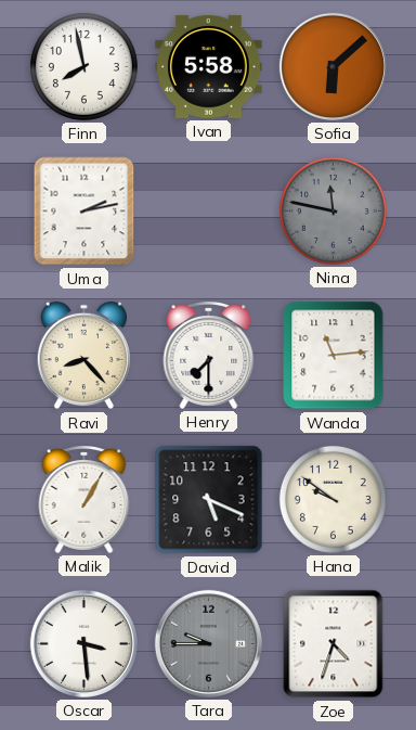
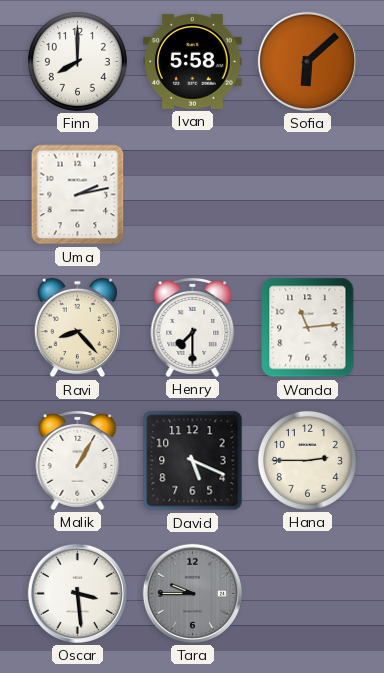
Finn: 7:58 -> 8:00
Nina: 11:47 -> none
Hana: 9:51 -> 2:45
Zoe: 4:33 -> none
